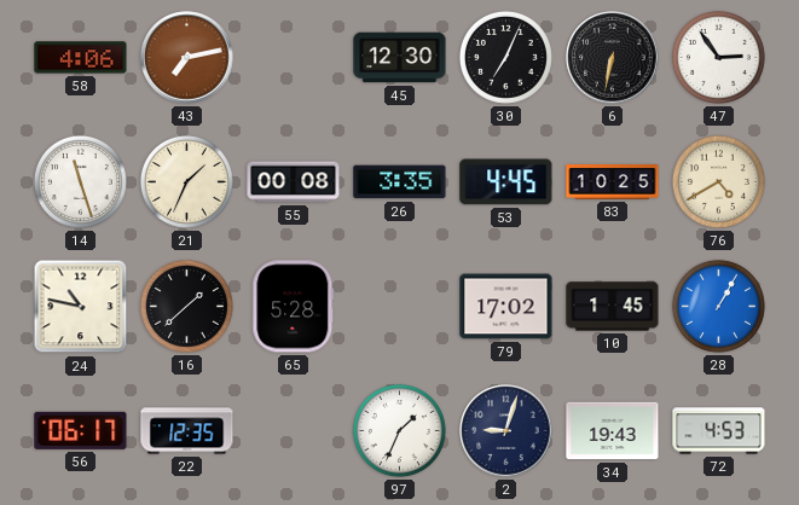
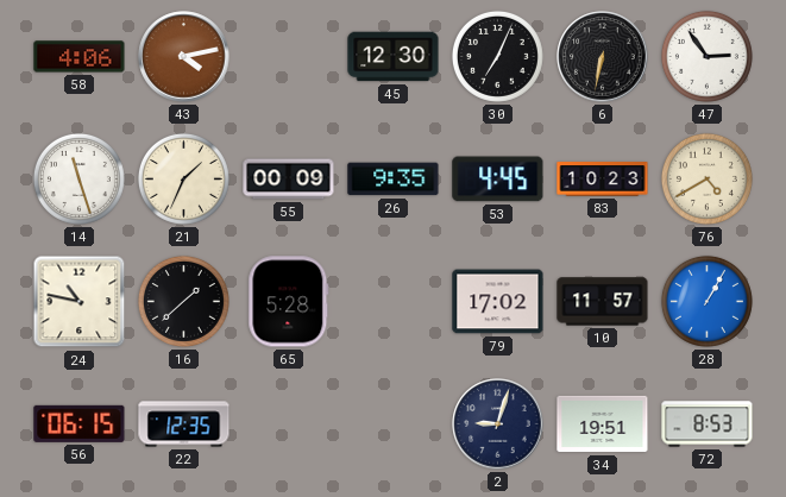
43: 7:13 -> 4:13
55: 00:08 -> 00:09
26: 3:35 -> 9:35
83: 10:25 -> 10:23
10: 1:45 -> 11:57
56: 06:17 -> 06:15
97: 1:34 -> none
34: 19:43 -> 19:51
72: 4:53 -> 8:53
